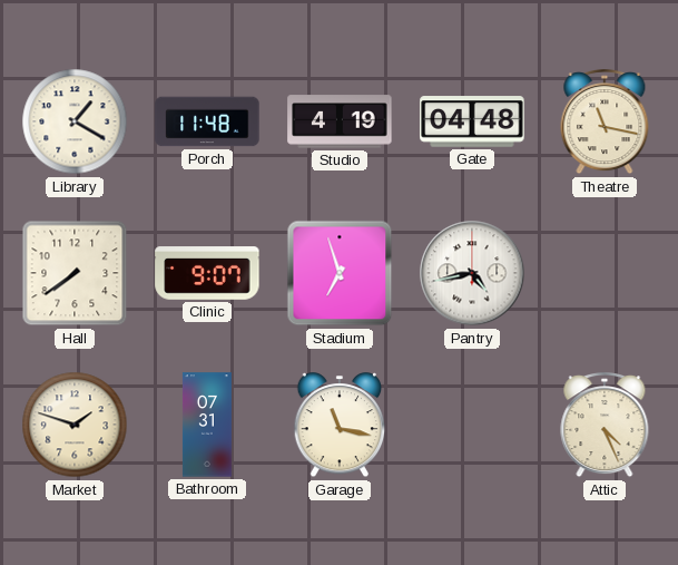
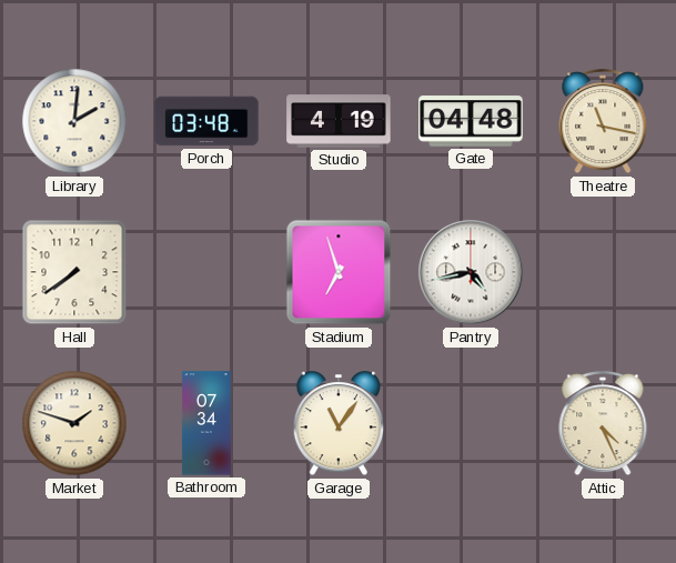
Library: 1:20 -> 2:01
Porch: 11:48 -> 03:48
Clinic: 9:07 -> none
Bathroom: 07:31 -> 07:34
Garage: 11:17 -> 11:06
